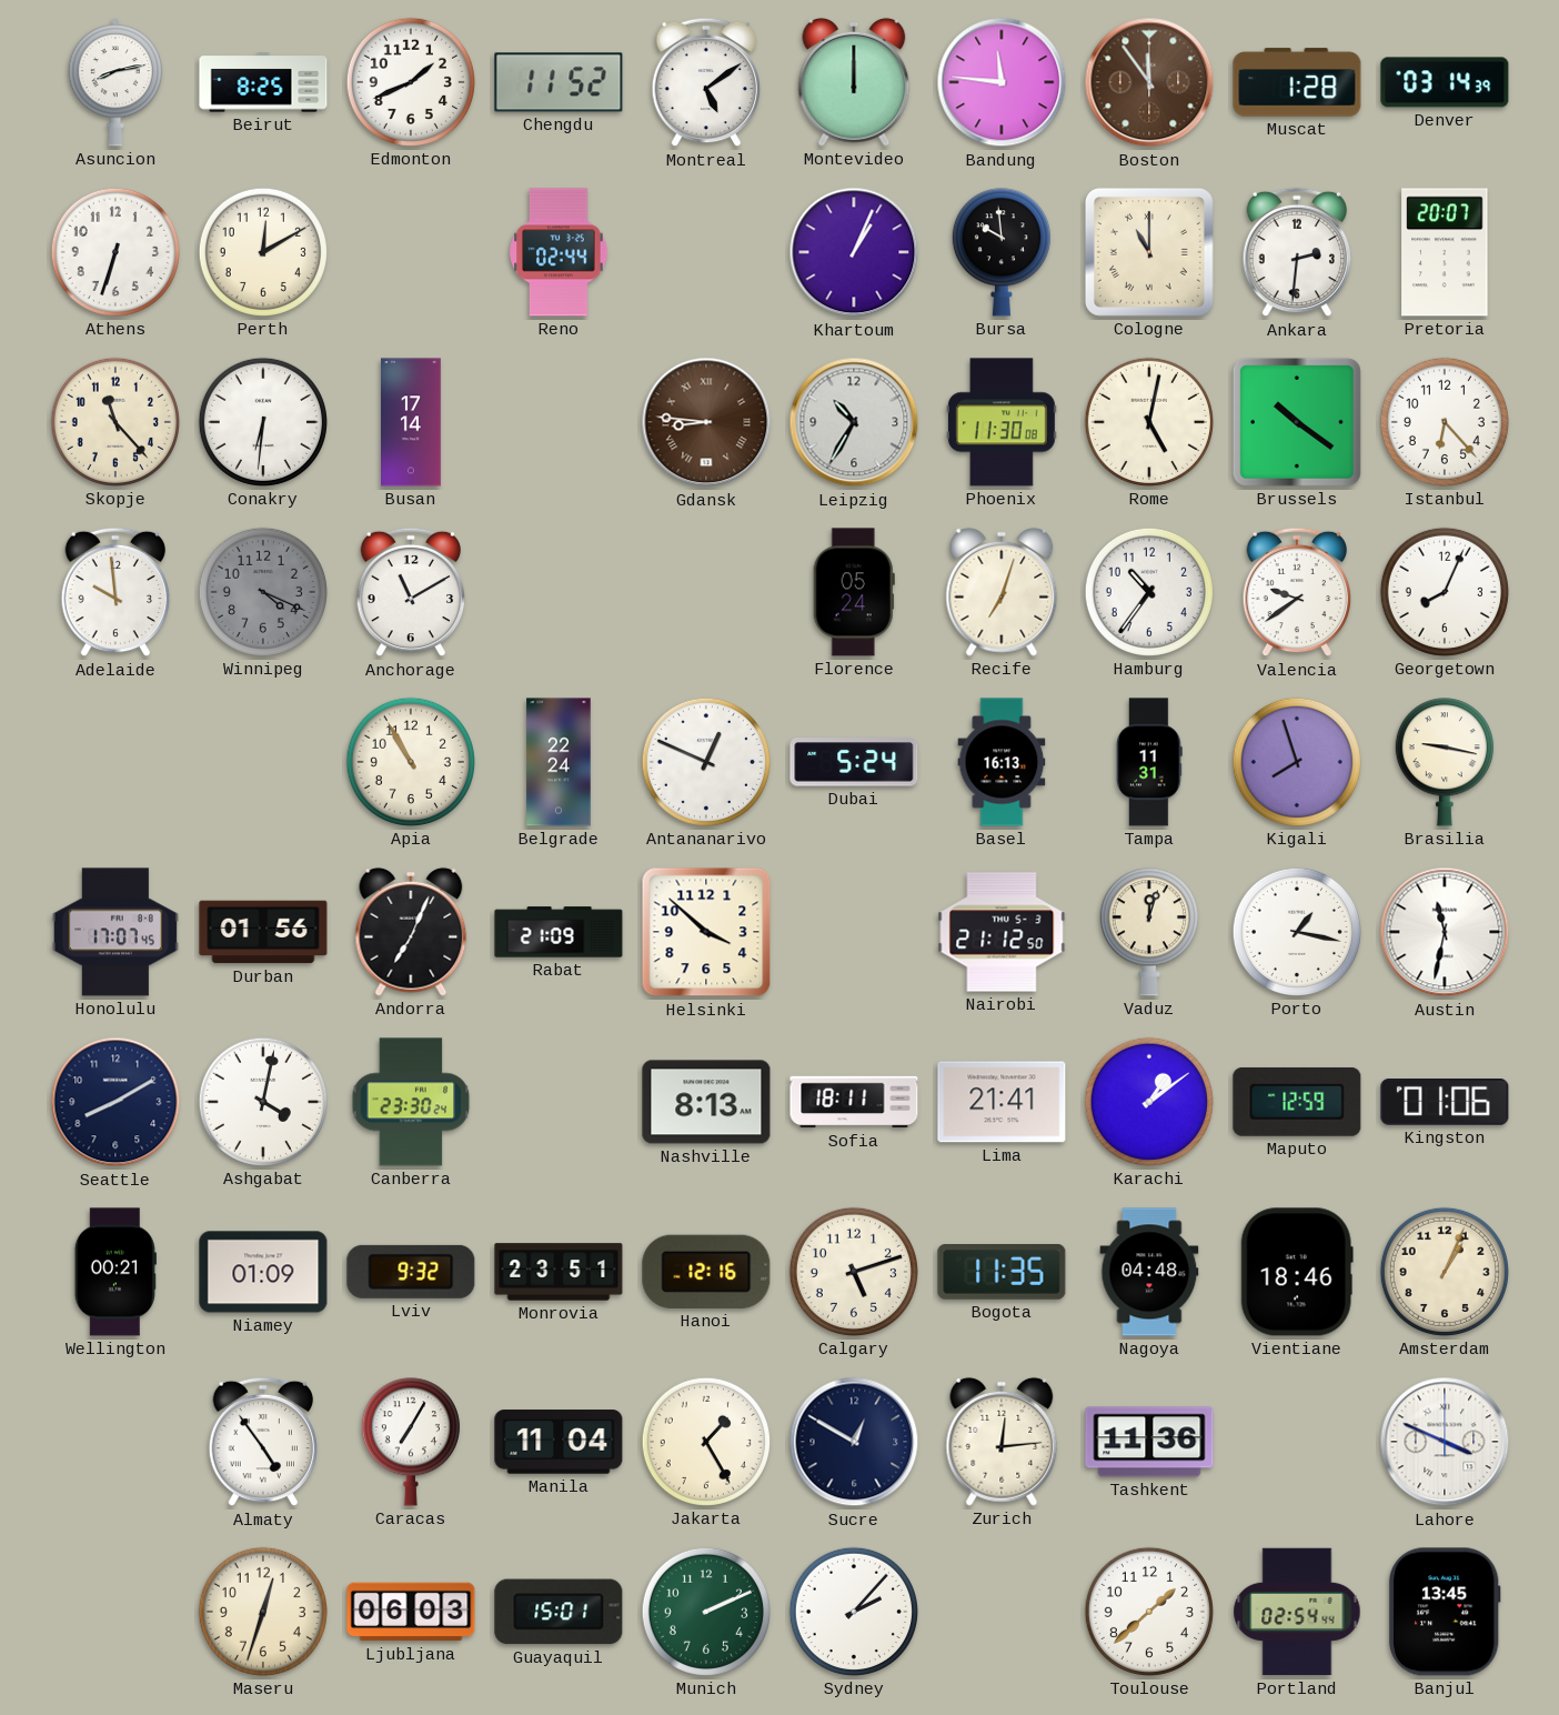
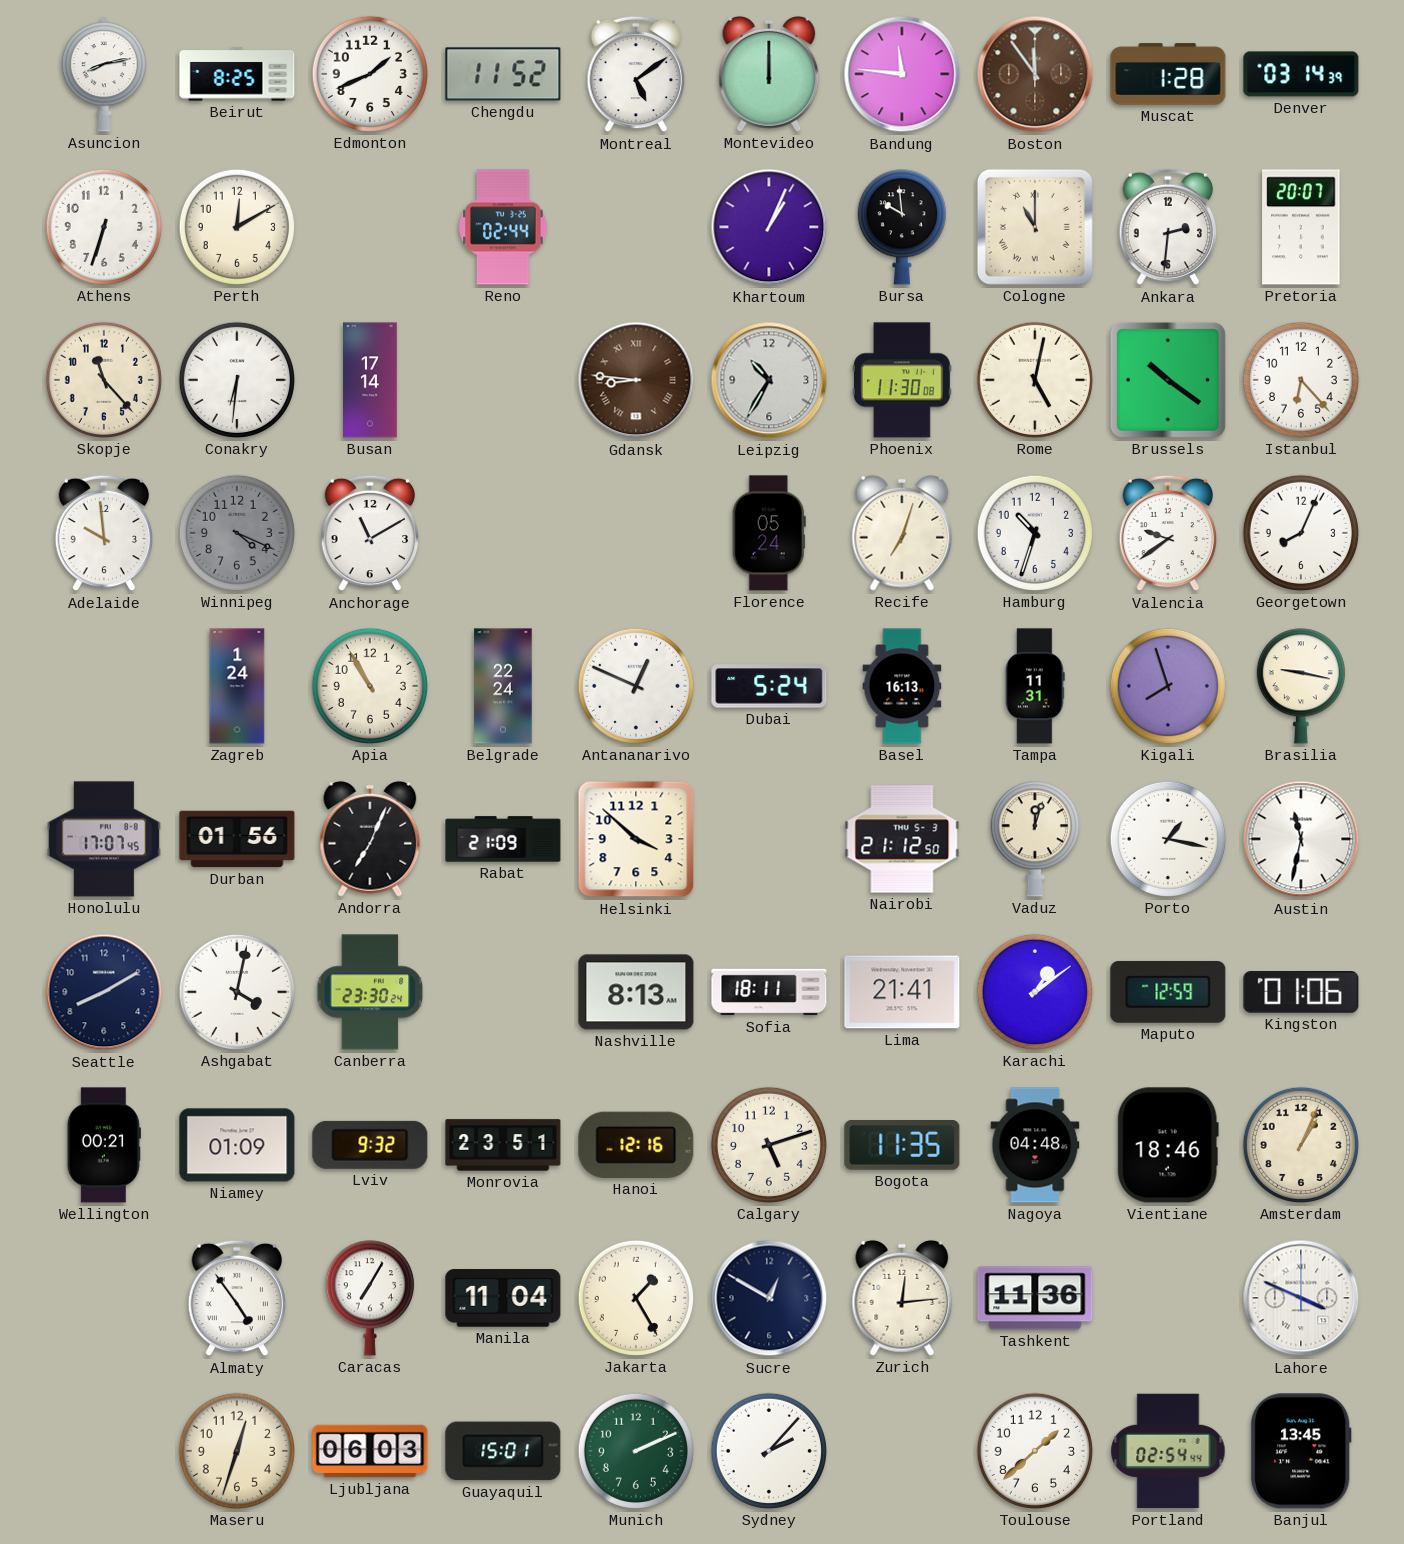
Hamburg: 10:36 -> 10:33
Zagreb: none -> 1:24
